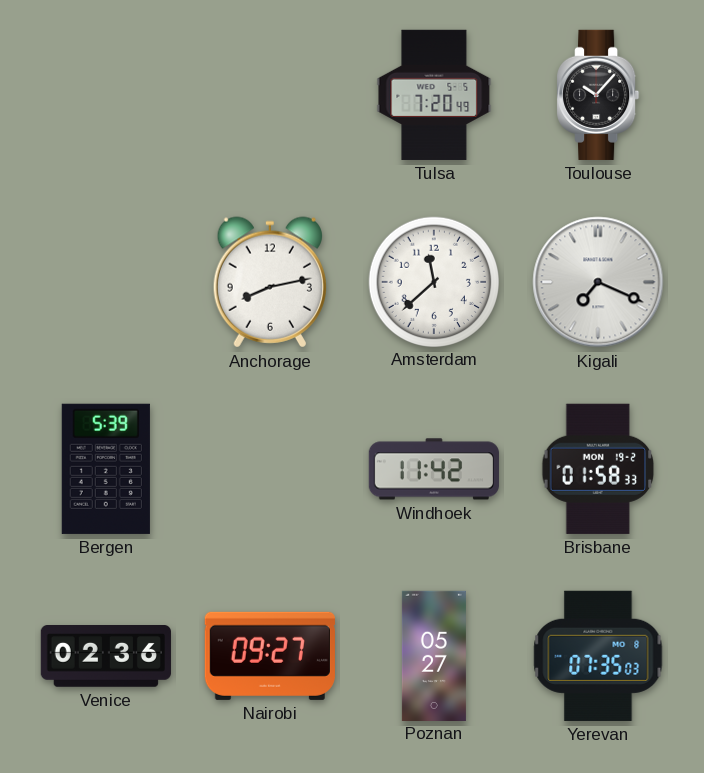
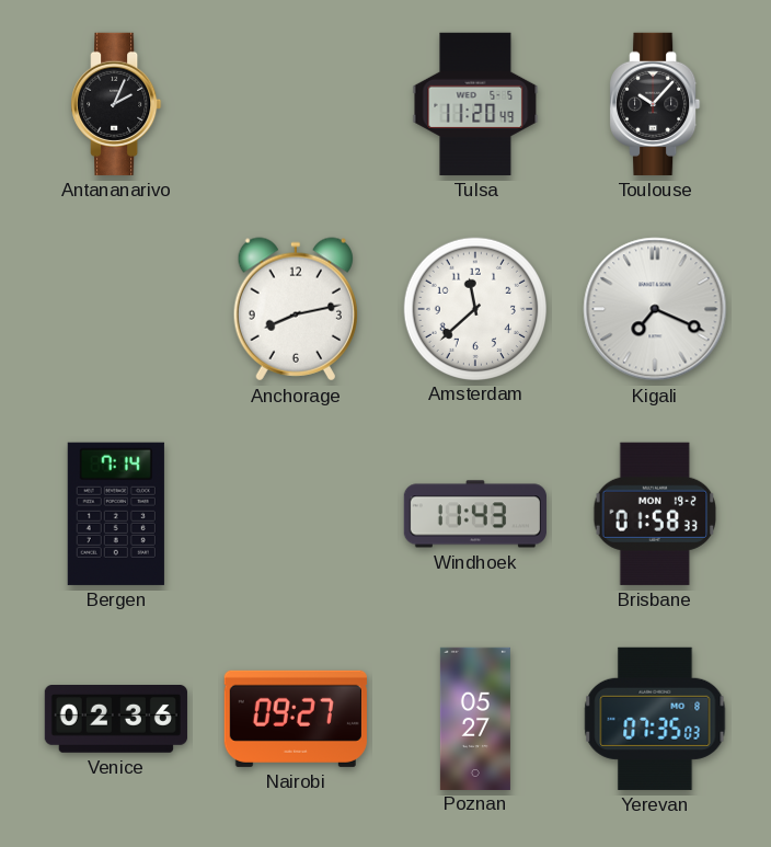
Antananarivo: none -> 2:04
Tulsa: 7:20 -> 11:20
Bergen: 5:39 -> 7:14
Windhoek: 11:42 -> 11:43
